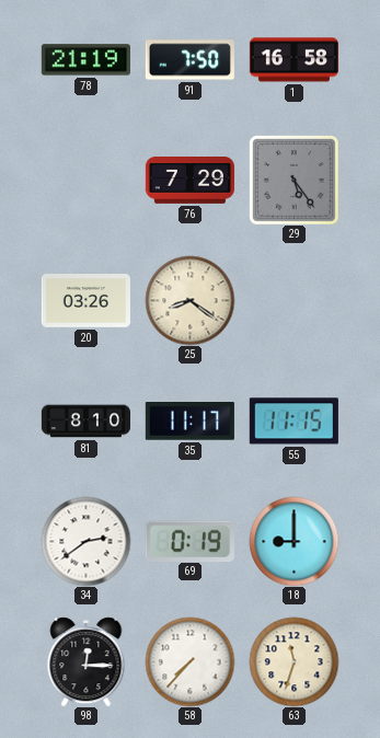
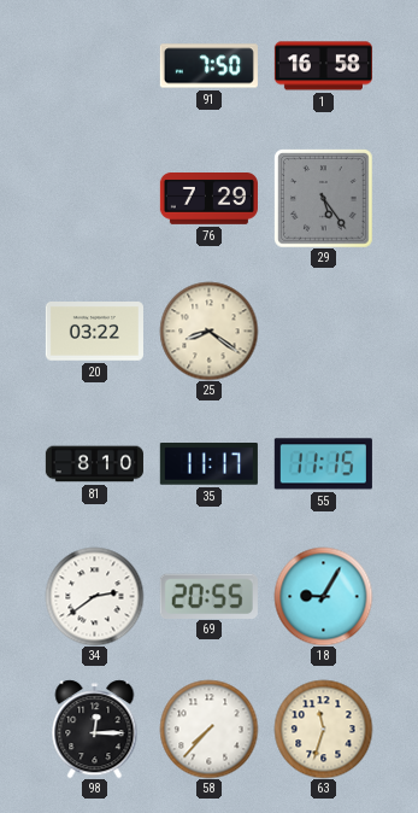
78: 21:19 -> none
20: 03:26 -> 03:22
69: 0:19 -> 20:55
18: 9:00 -> 9:05
